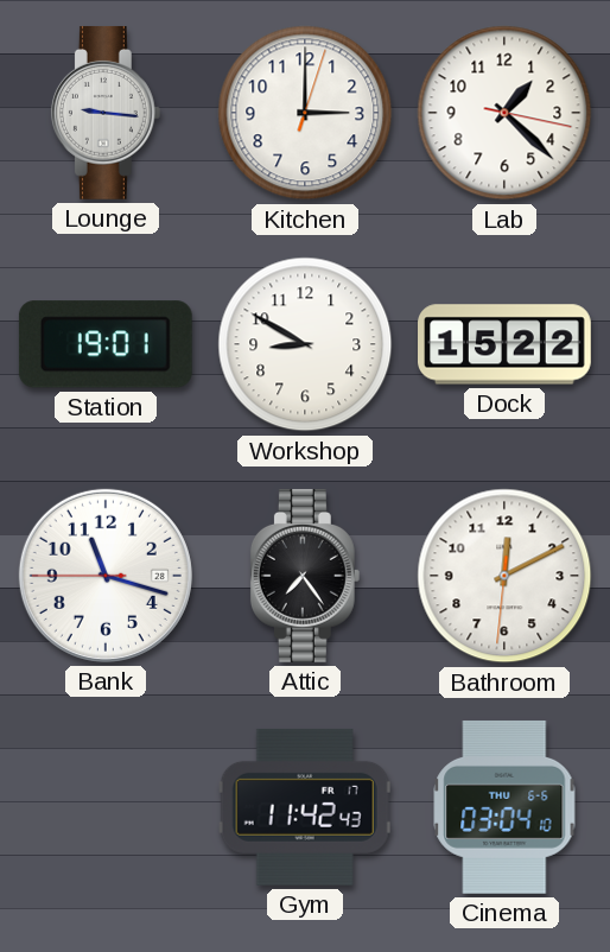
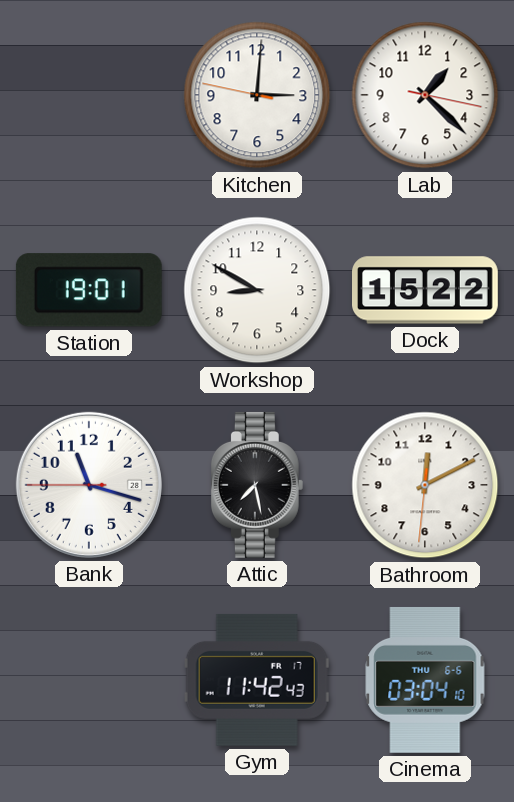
Lounge: 9:16 -> none
Kitchen: 3:00:03 -> 3:00:47
Attic: 7:24 -> 7:28
